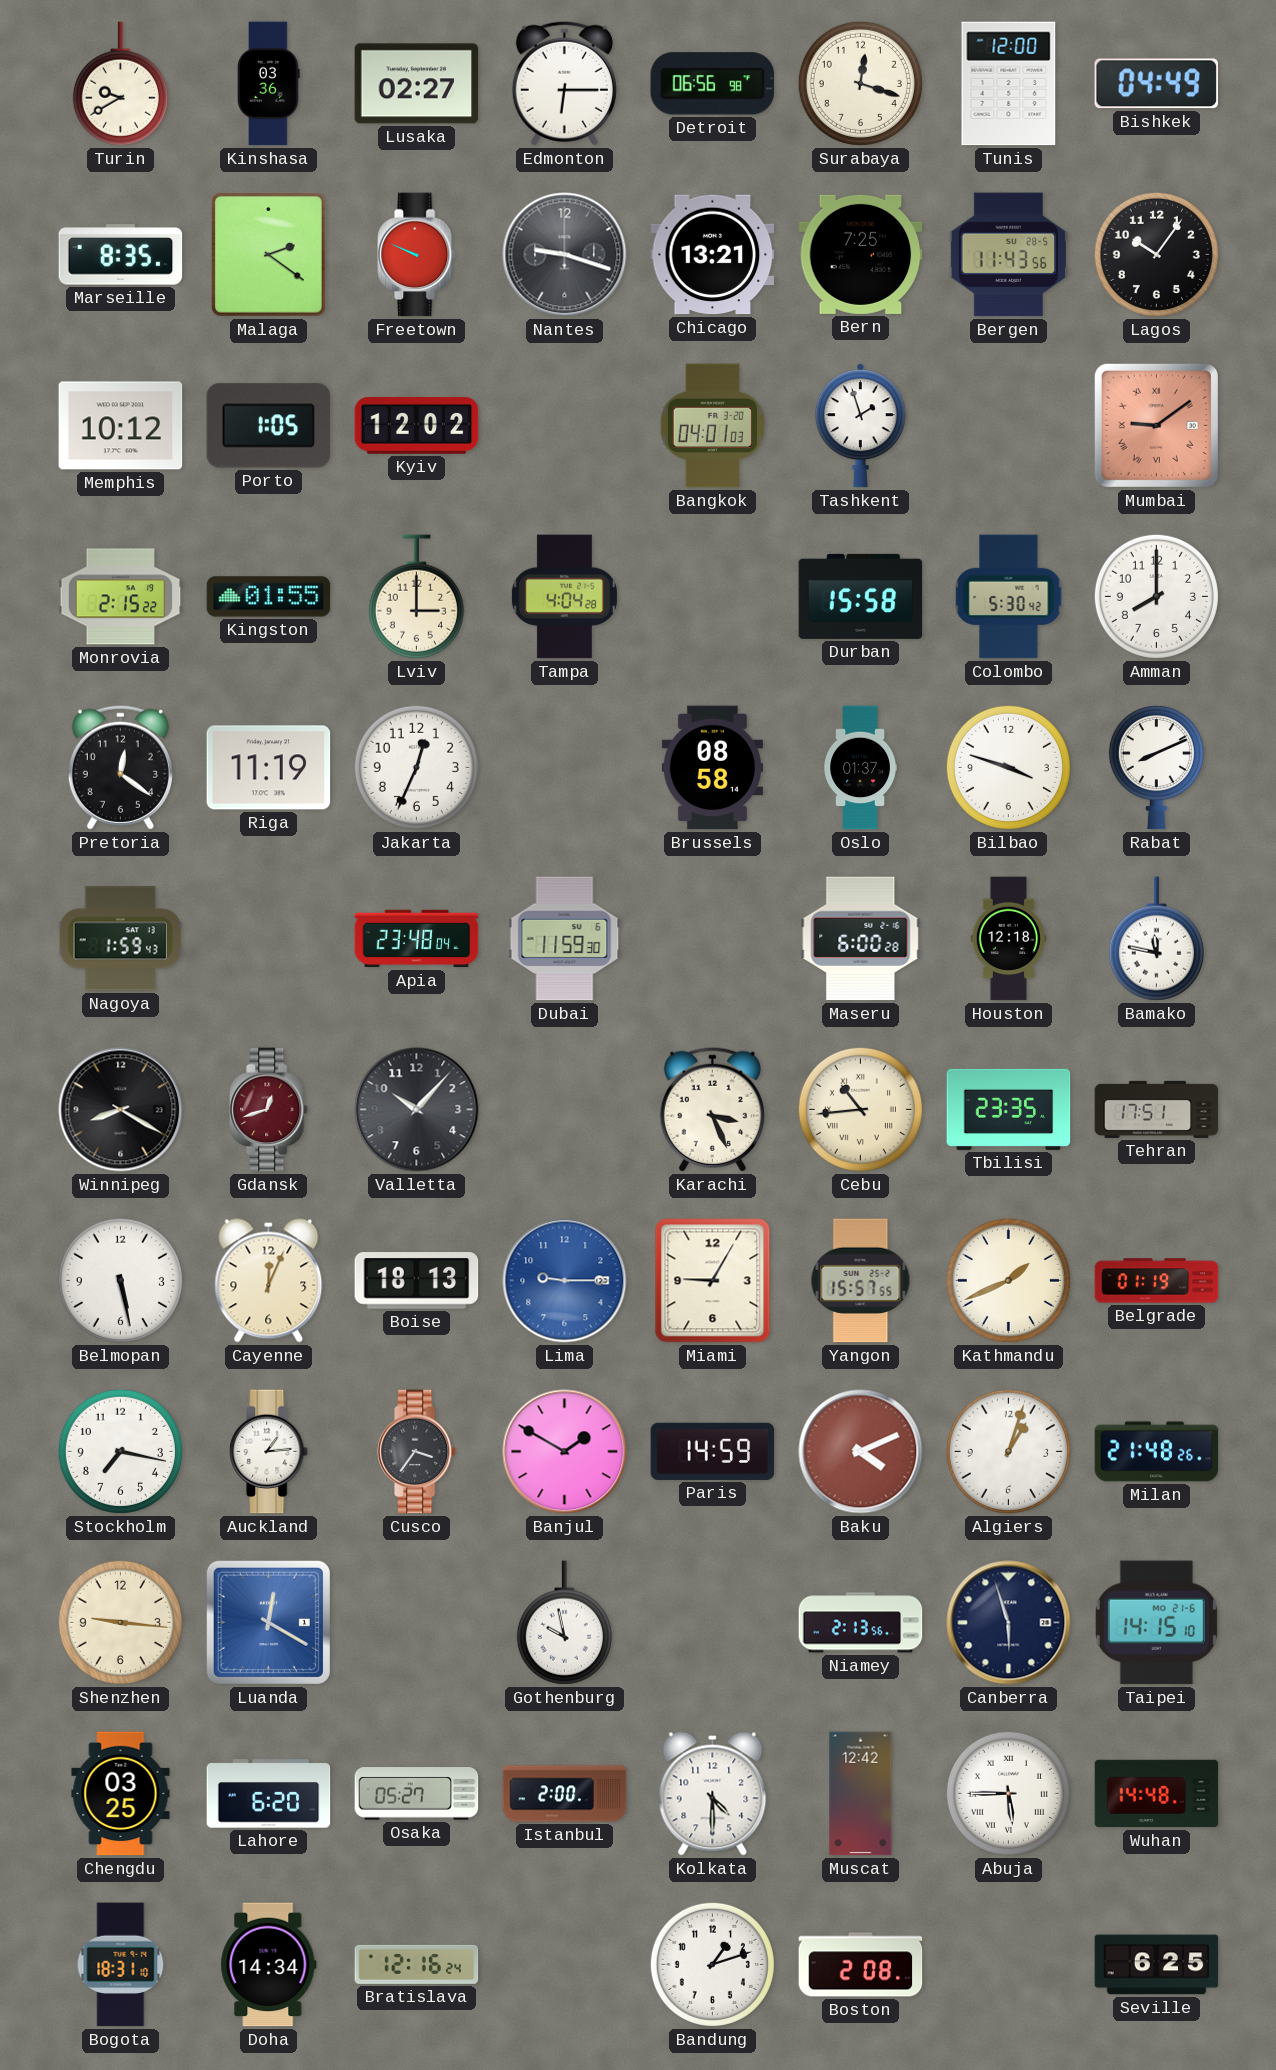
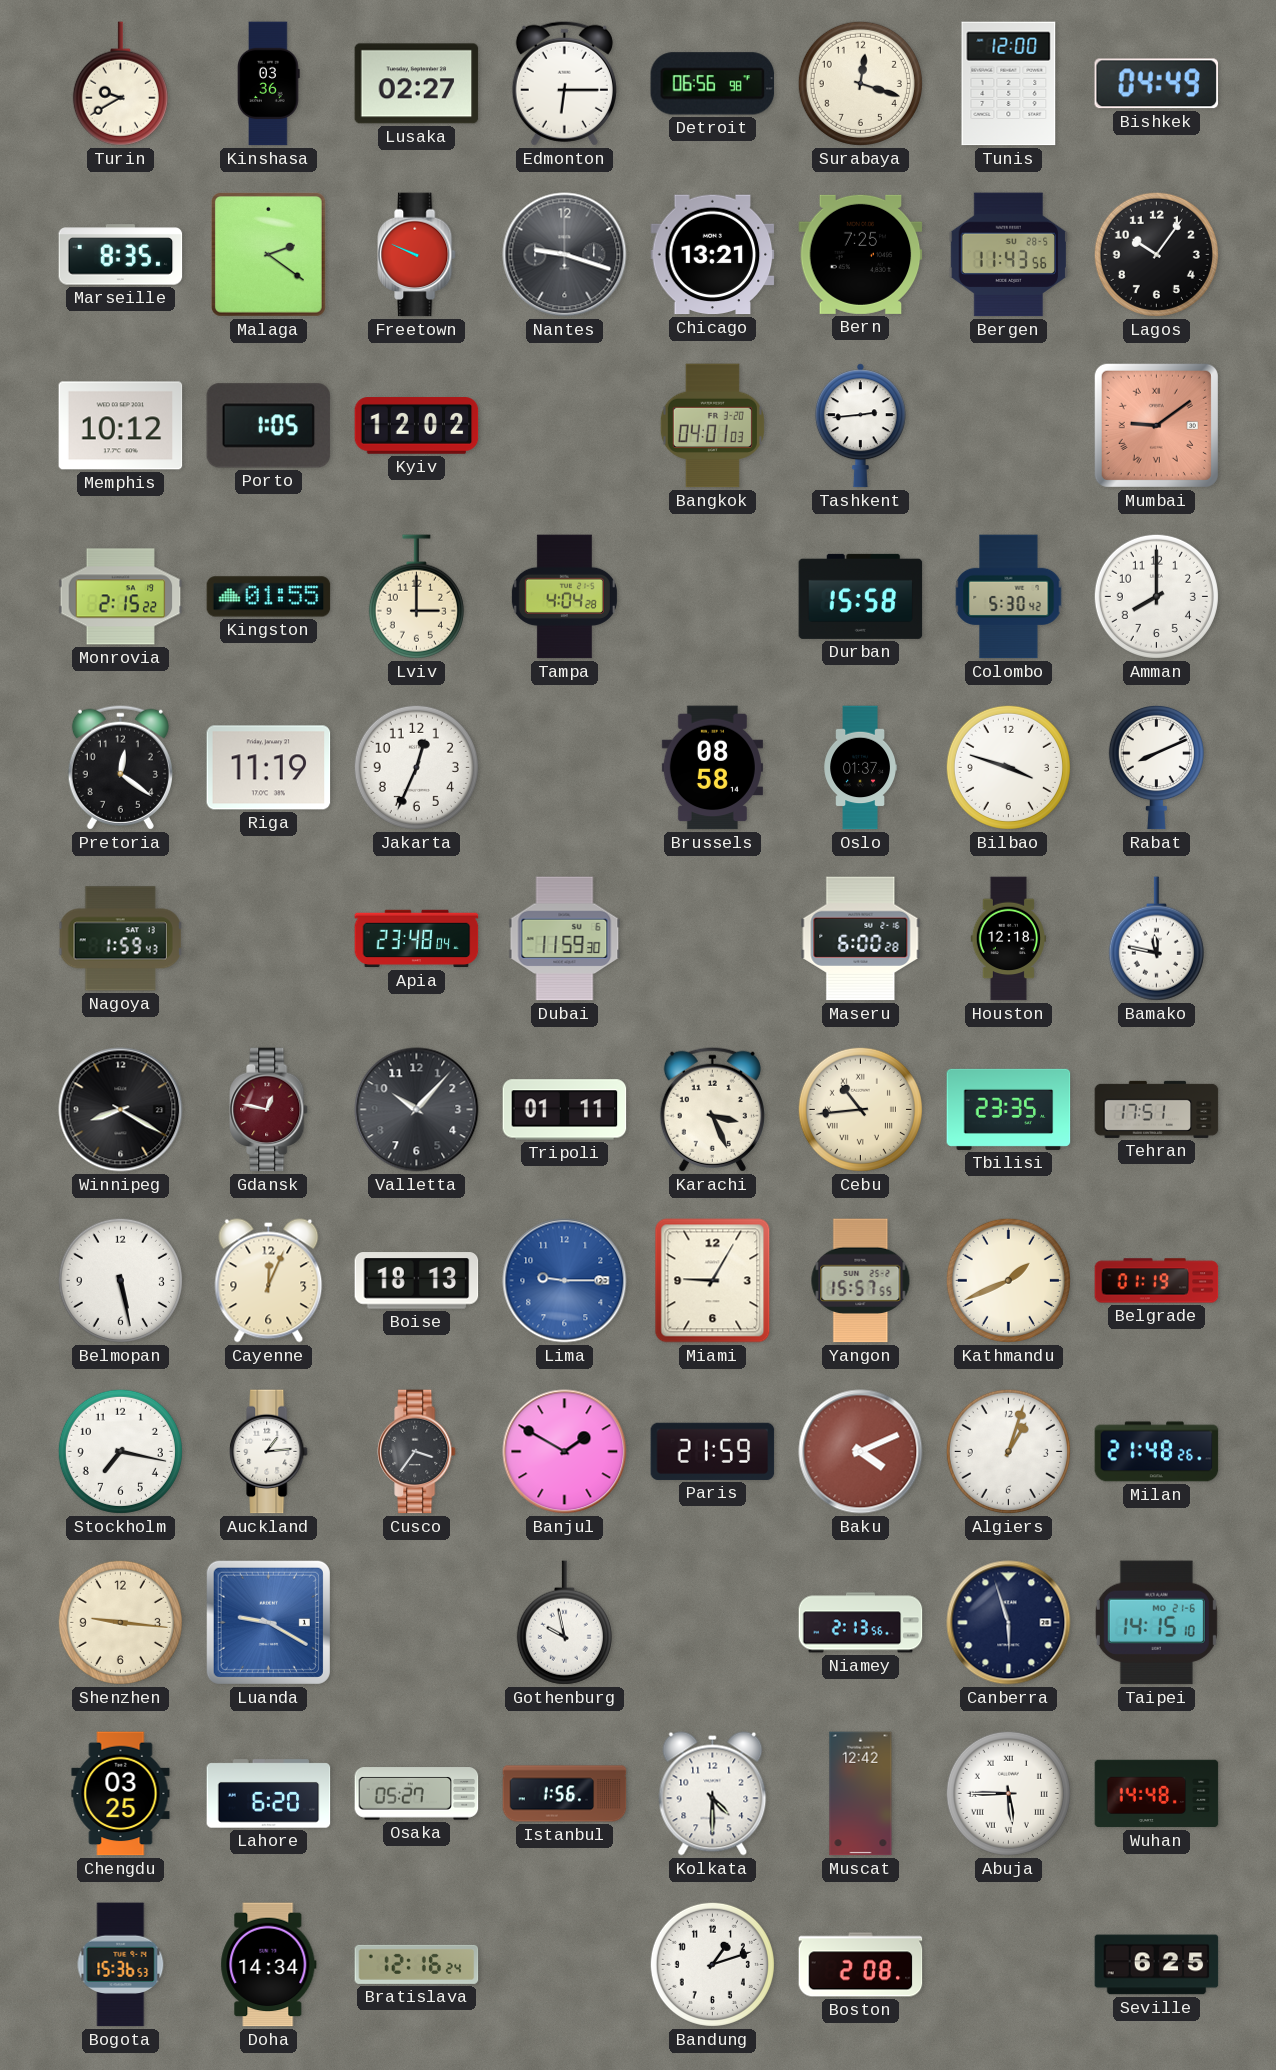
Tashkent: 1:57 -> 2:44
Gdansk: 12:42 -> 12:47
Tripoli: none -> 01:11
Paris: 14:59 -> 21:59
Luanda: 12:20 -> 9:20
Istanbul: 2:00 -> 1:56
Bogota: 18:31 -> 15:36
